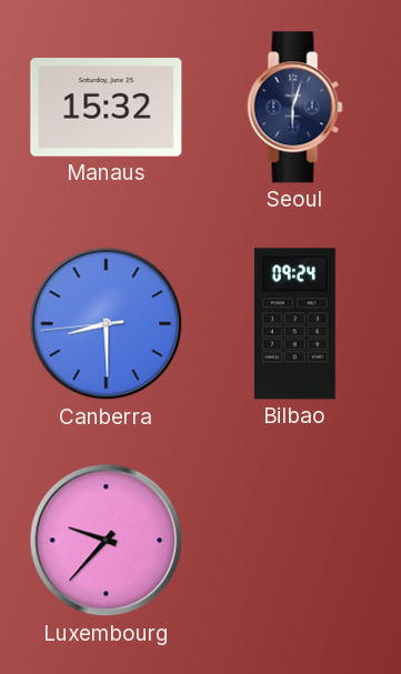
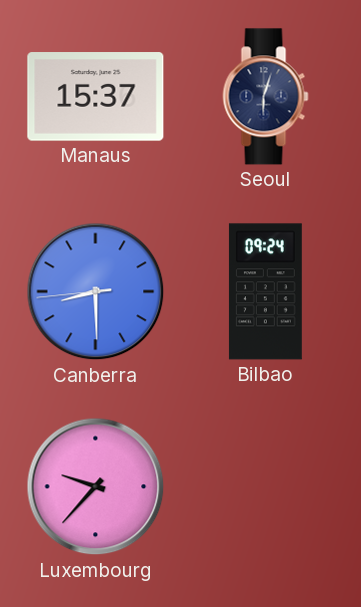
Manaus: 15:32 -> 15:37
